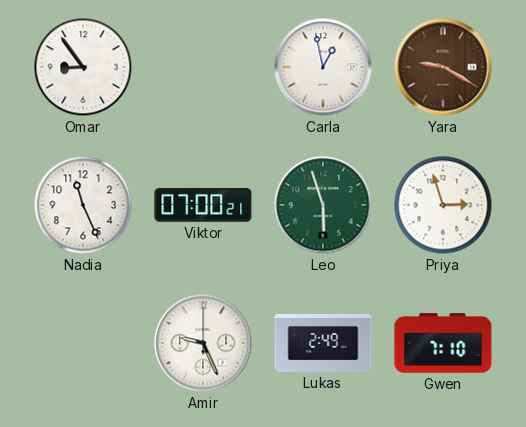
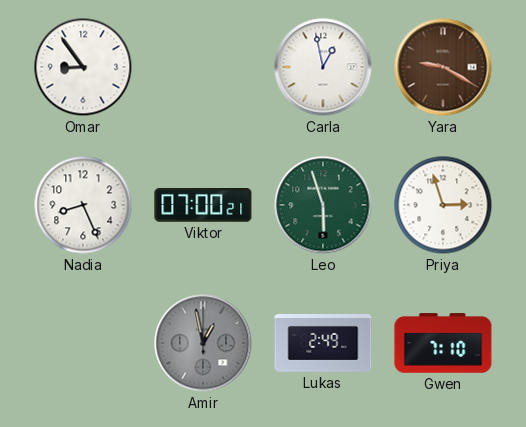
Nadia: 11:26 -> 8:26
Amir: 9:26 -> 12:58
Amir dial: white -> grey
